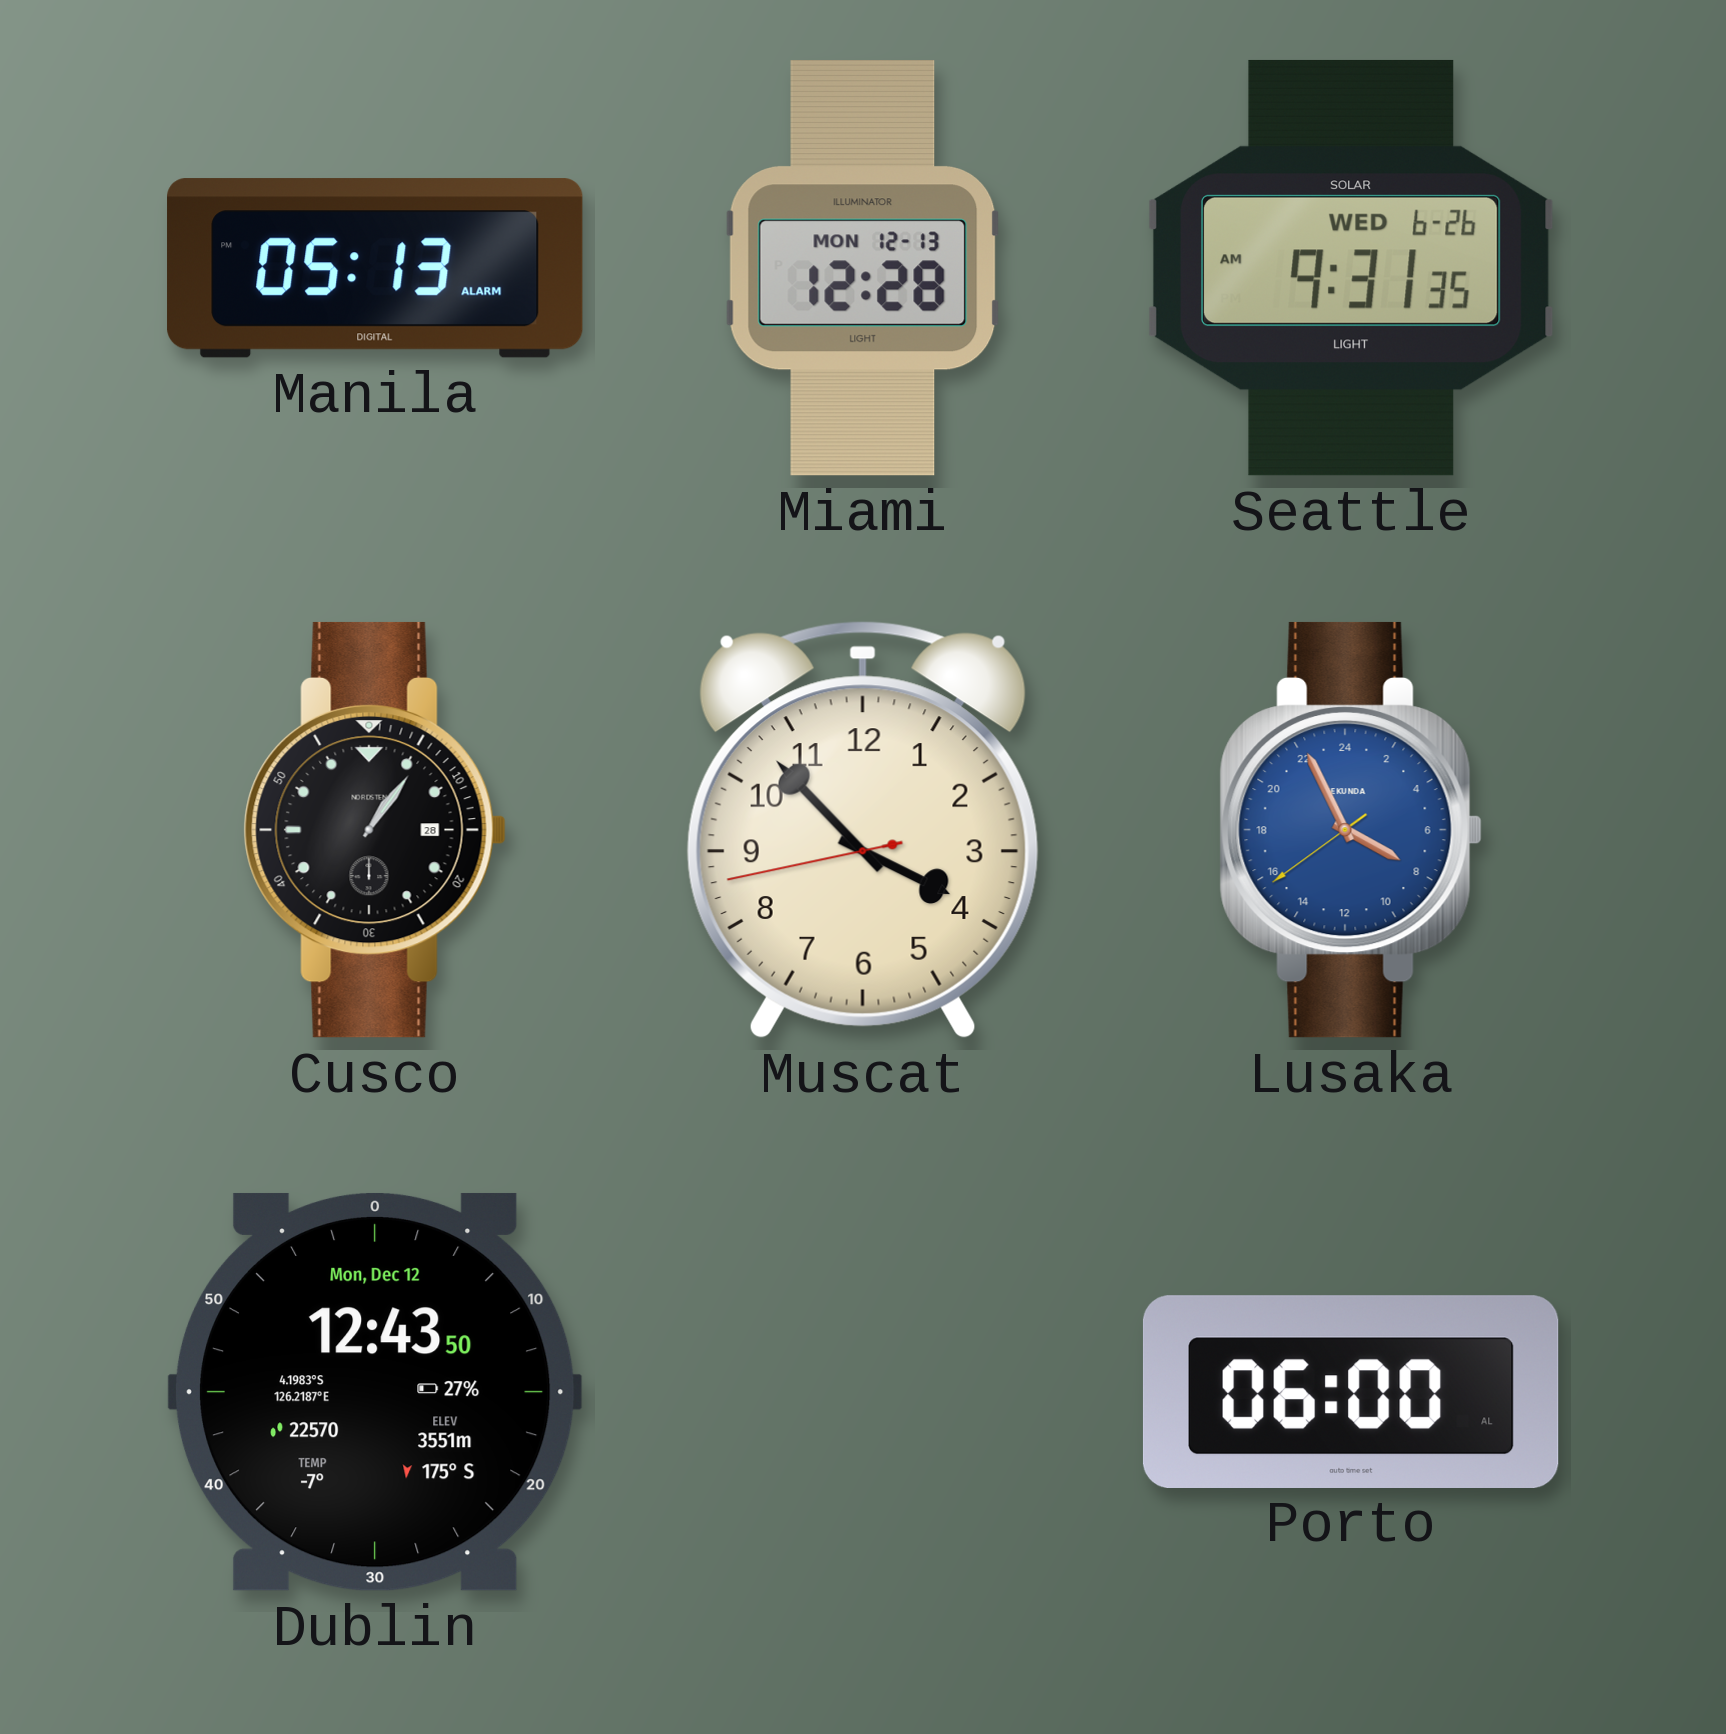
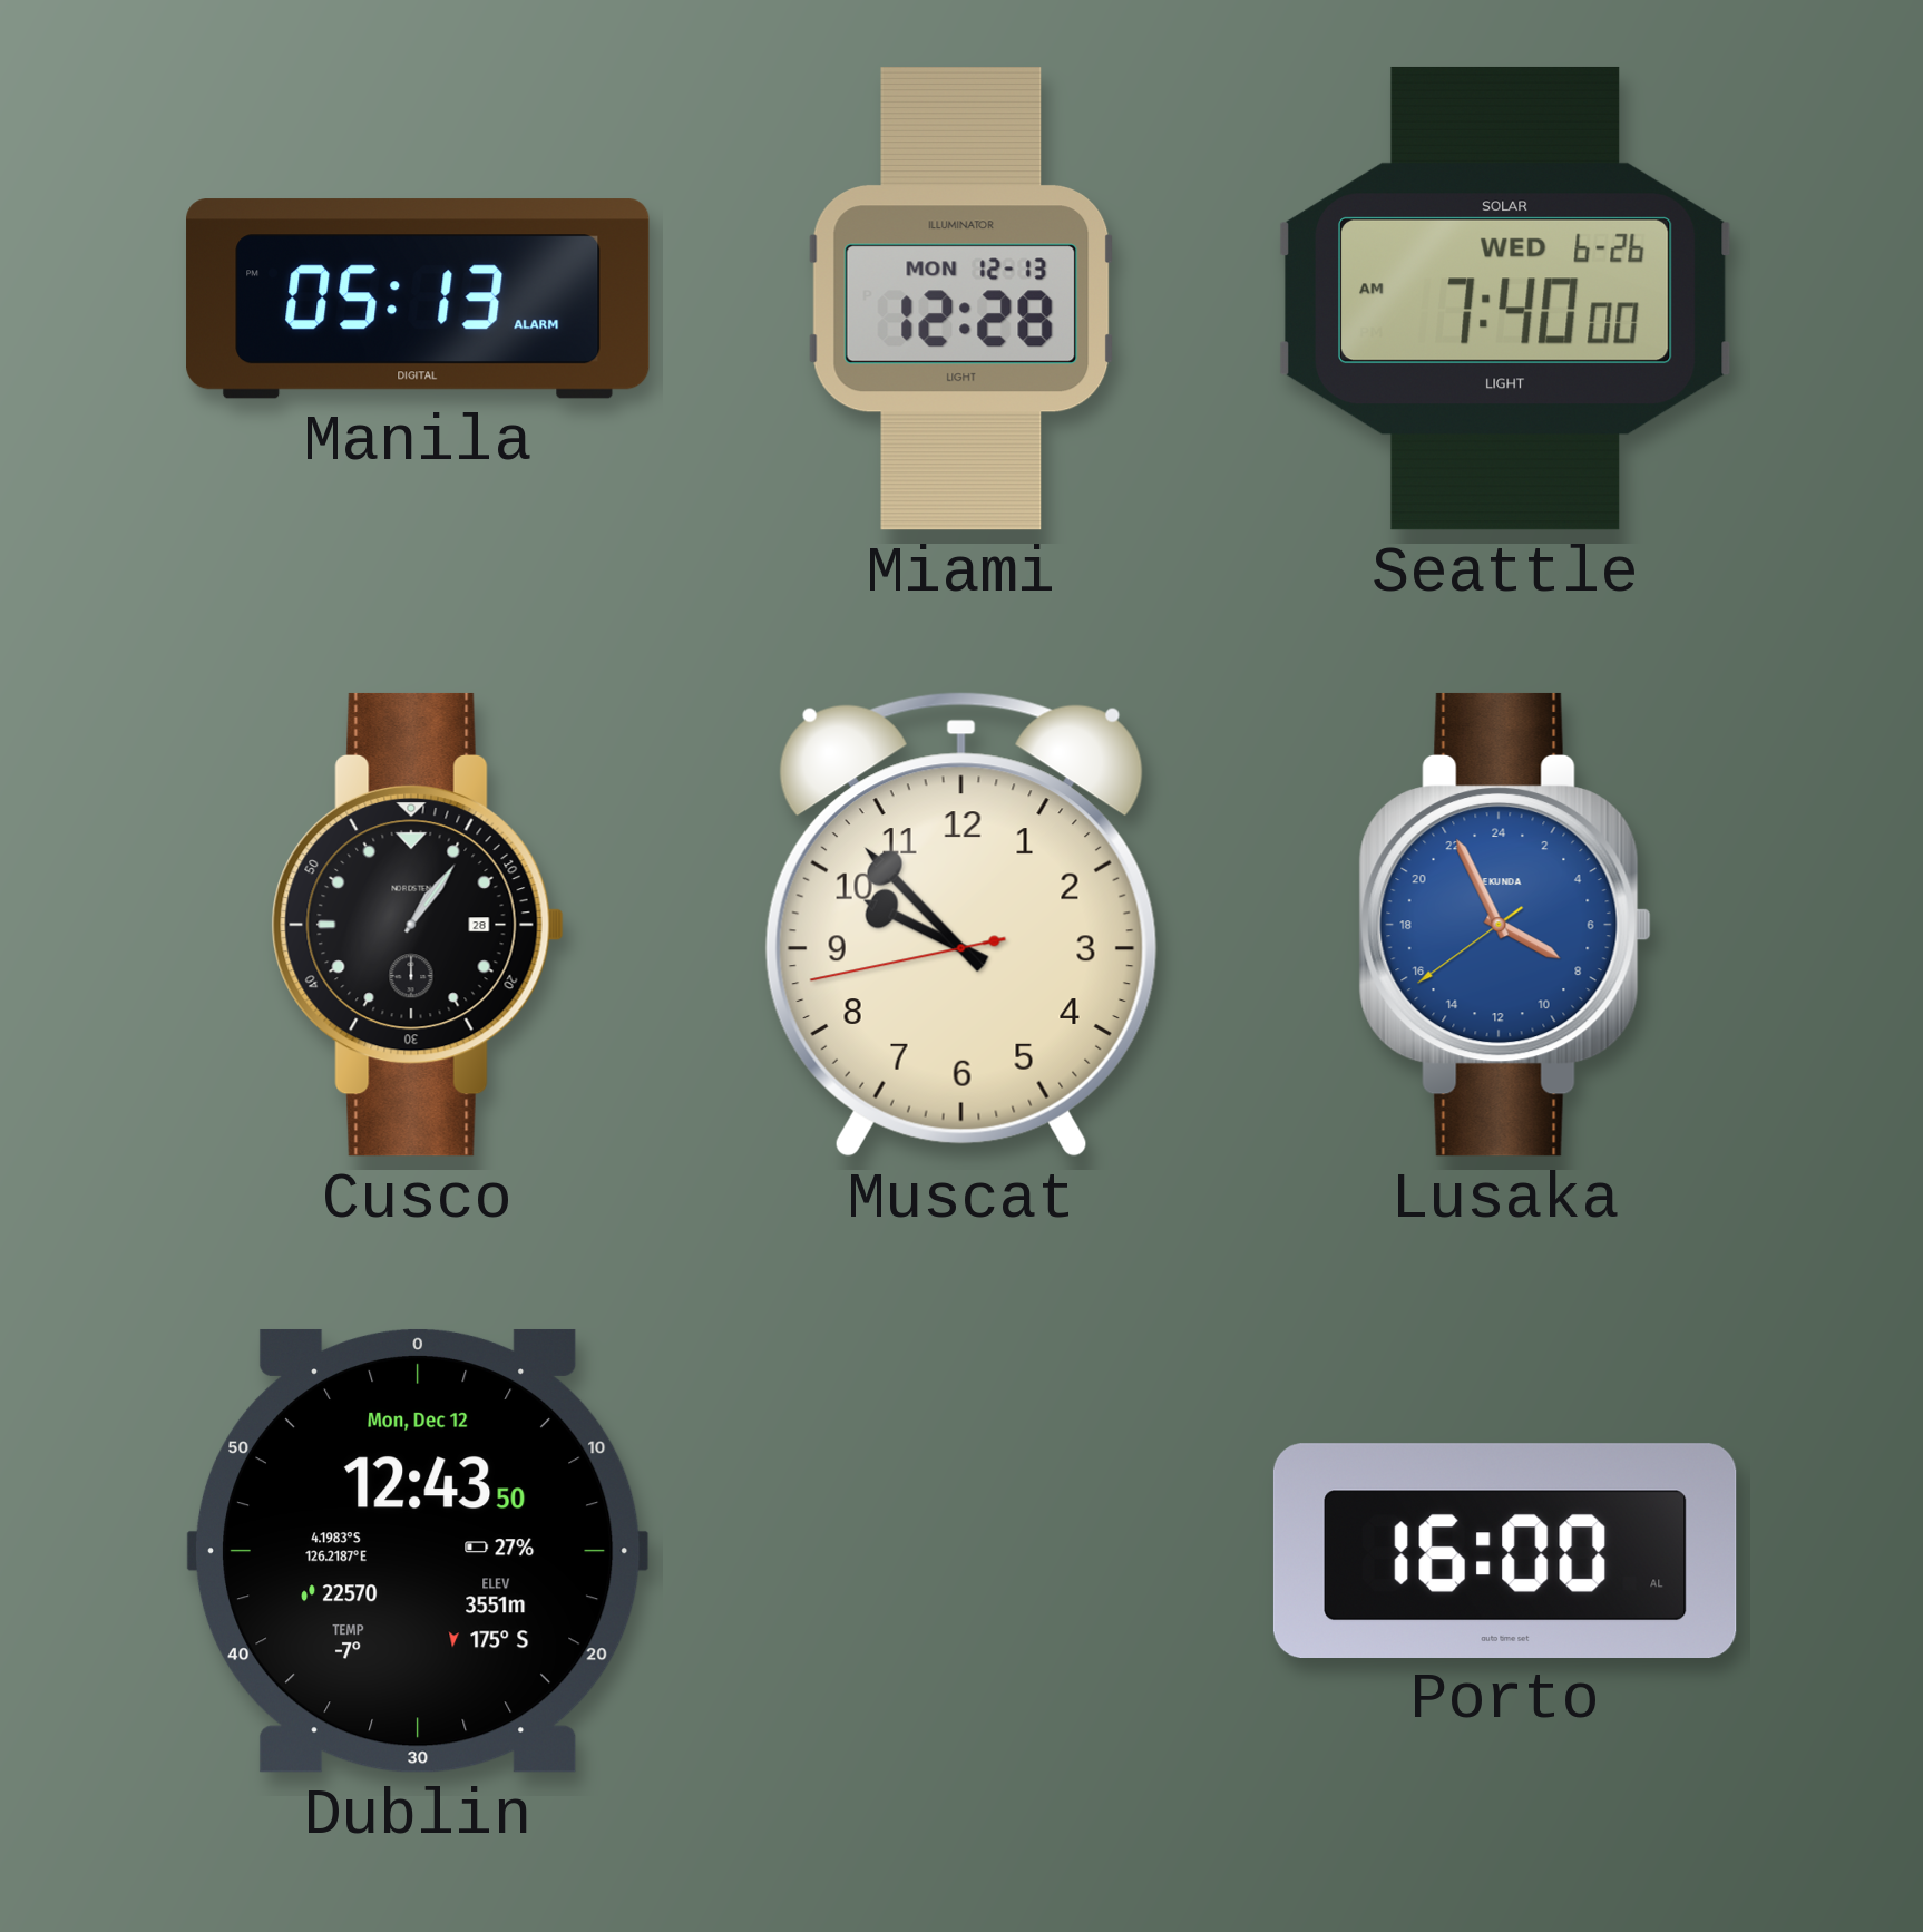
Seattle: 9:31 -> 7:40
Muscat: 3:52 -> 9:52
Porto: 06:00 -> 16:00
